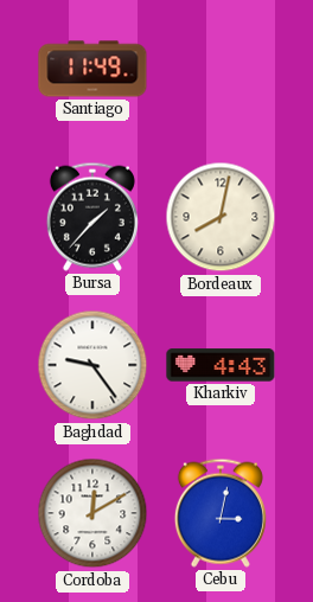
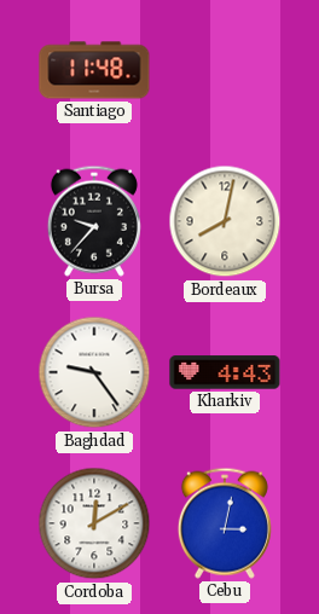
Santiago: 11:49 -> 11:48
Bursa: 1:37 -> 9:37
